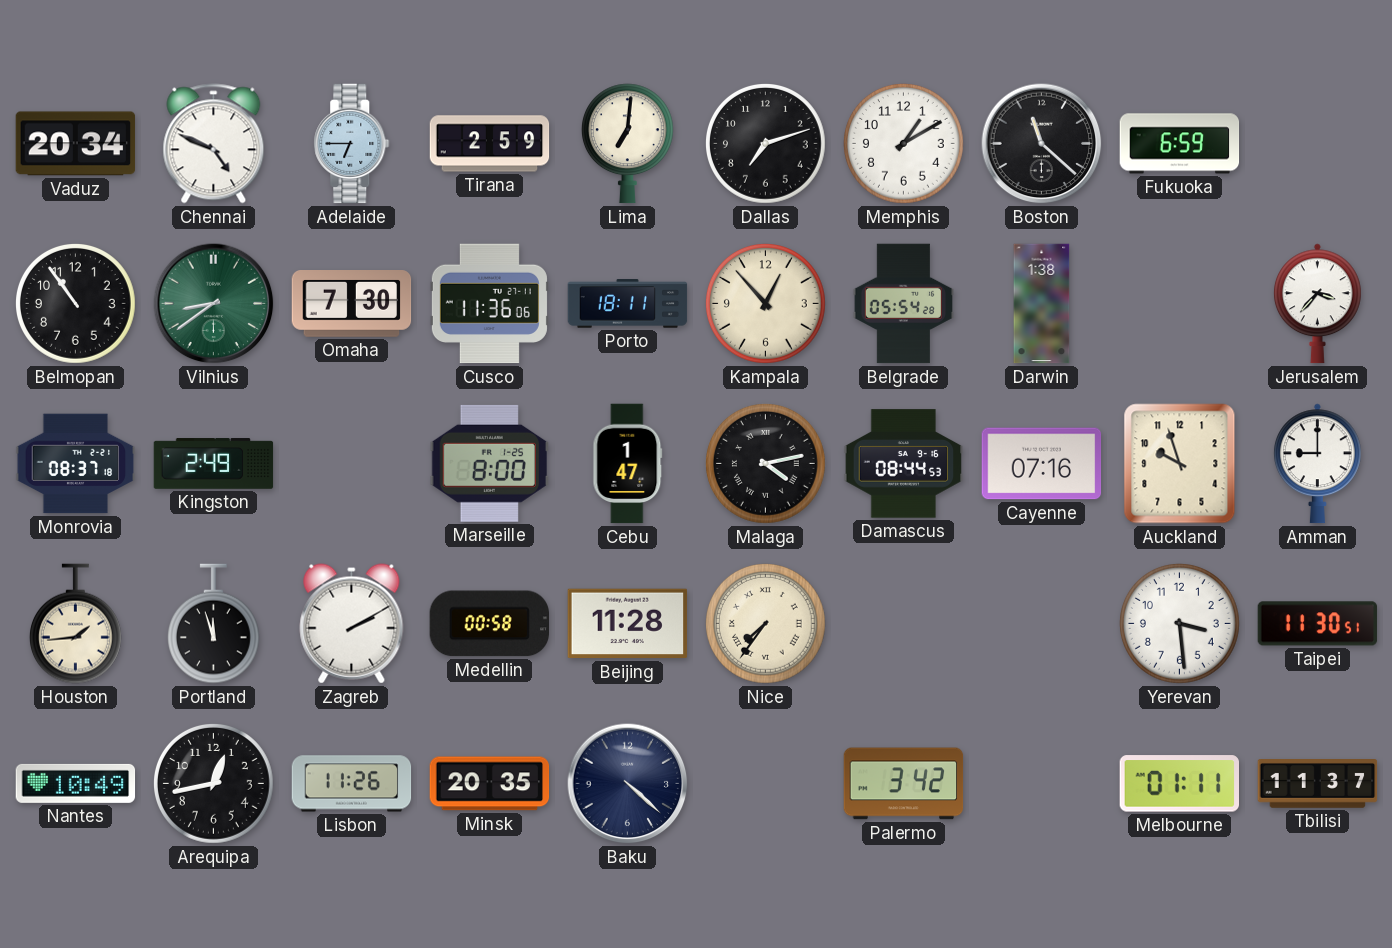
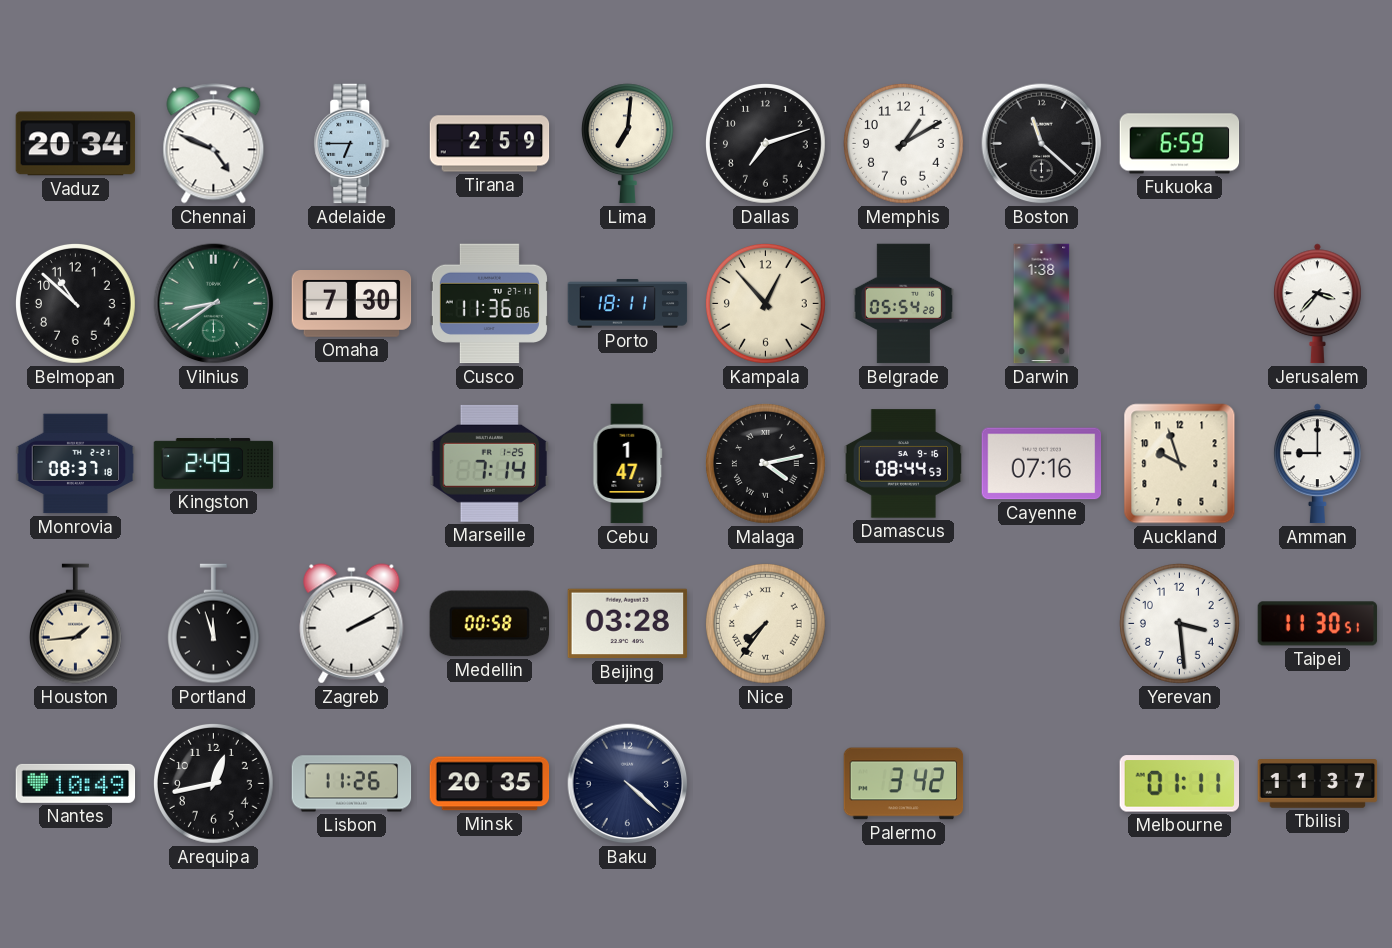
Belmopan: 10:54 -> 10:52
Marseille: 8:00 -> 7:14
Beijing: 11:28 -> 03:28
